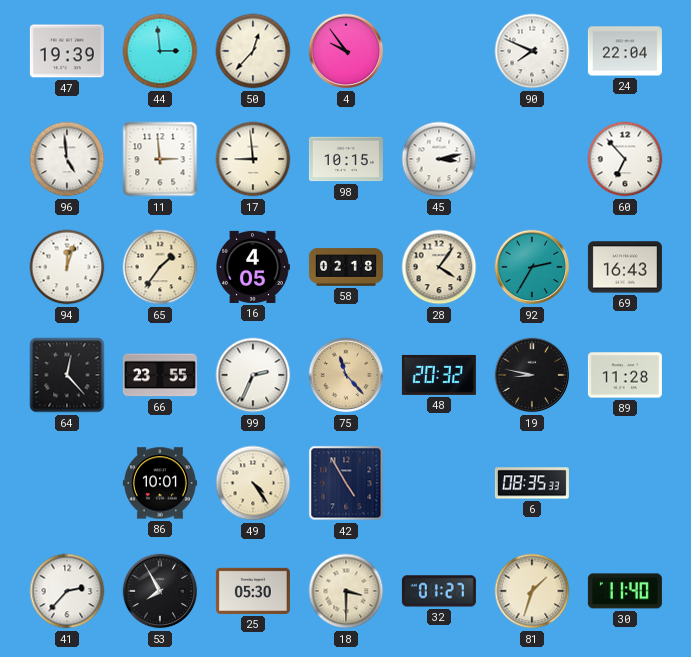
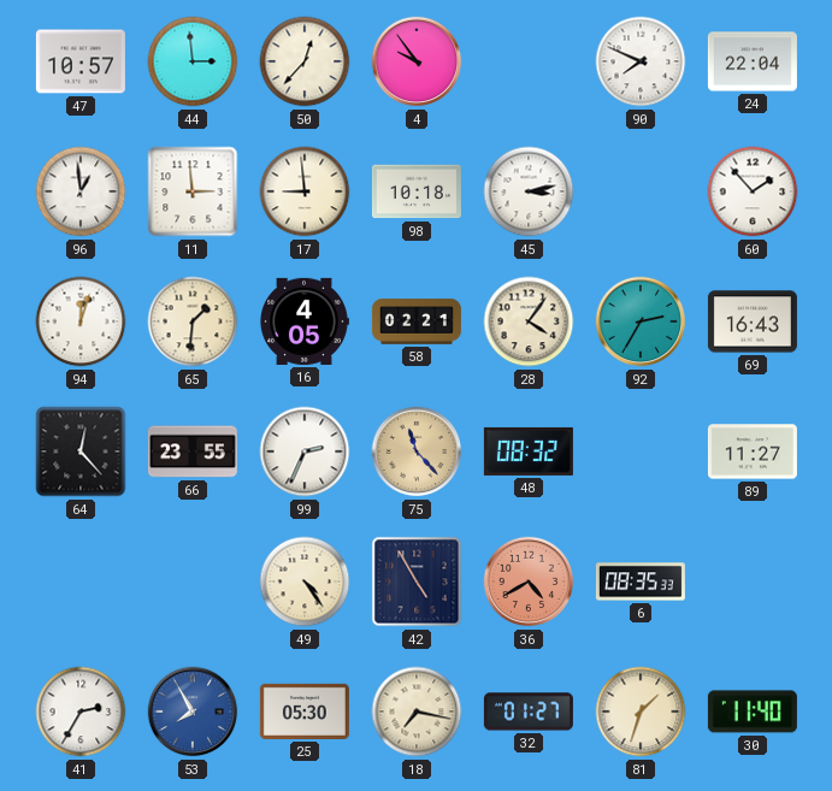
47: 19:39 -> 10:57
96: 4:59 -> 12:59
98: 10:15 -> 10:18
60: 6:53 -> 1:53
65: 1:36 -> 1:31
58: 02:18 -> 02:21
48: 20:32 -> 08:32
19: 8:47 -> none
89: 11:28 -> 11:27
86: 10:01 -> none
36: none -> 4:40
41: 2:37 -> 2:35
53 dial: black -> blue
18: 3:30 -> 7:17
